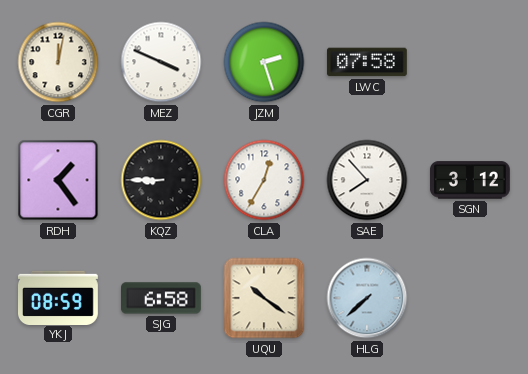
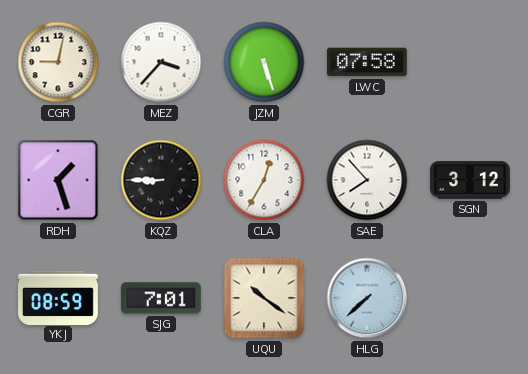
CGR: 12:02 -> 9:02
MEZ: 3:49 -> 3:37
JZM: 2:27 -> 5:27
RDH: 1:24 -> 1:27
SJG: 6:58 -> 7:01
